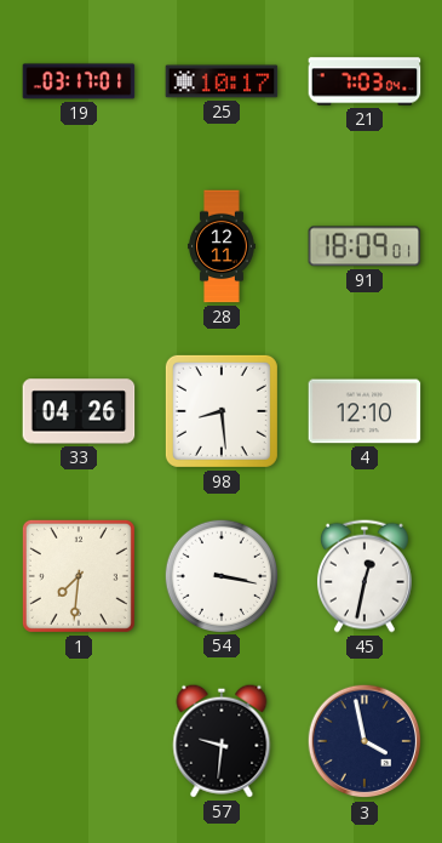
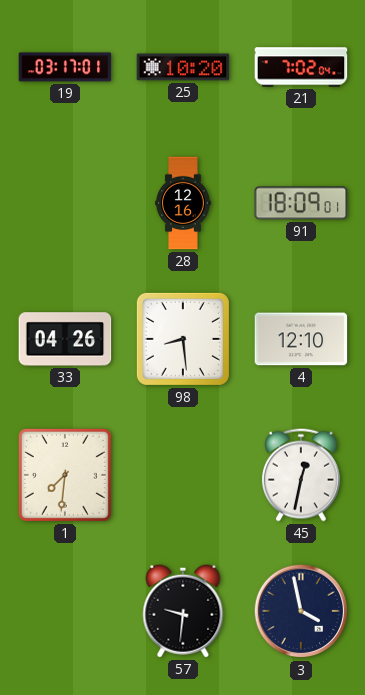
25: 10:17 -> 10:20
21: 7:03 -> 7:02
28: 12:11 -> 12:16
54: 3:17 -> none
